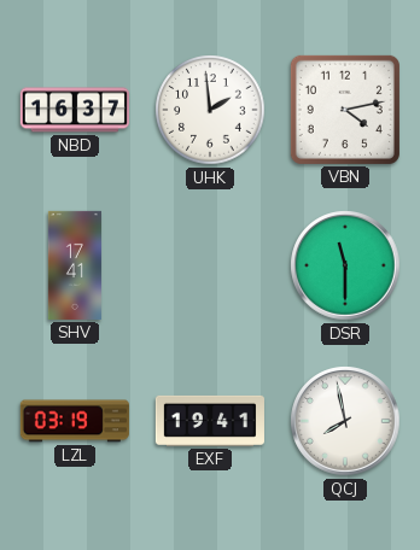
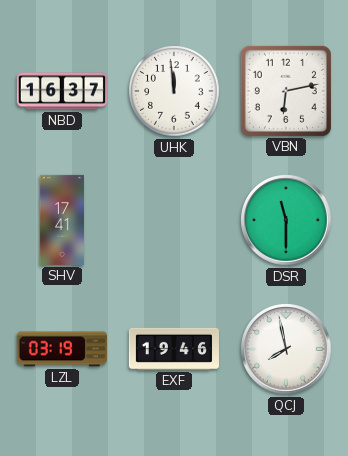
UHK: 1:59 -> 11:59
VBN: 4:13 -> 6:13
EXF: 19:41 -> 19:46
